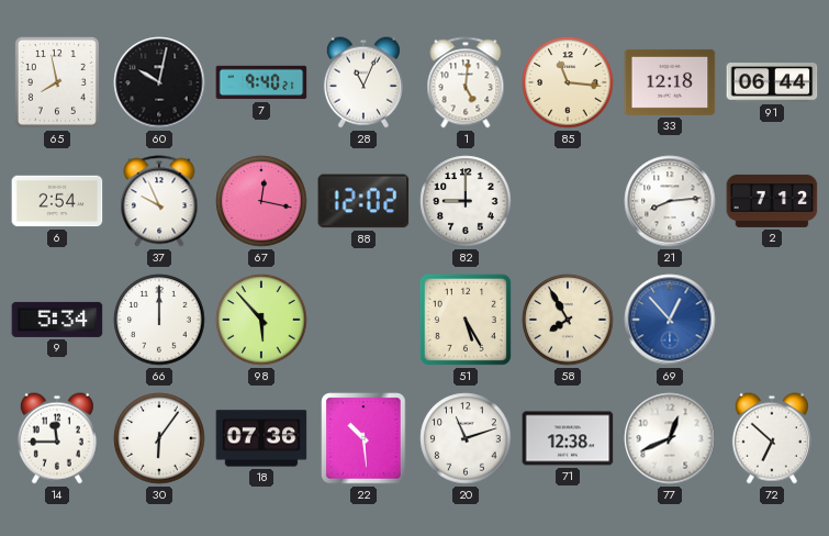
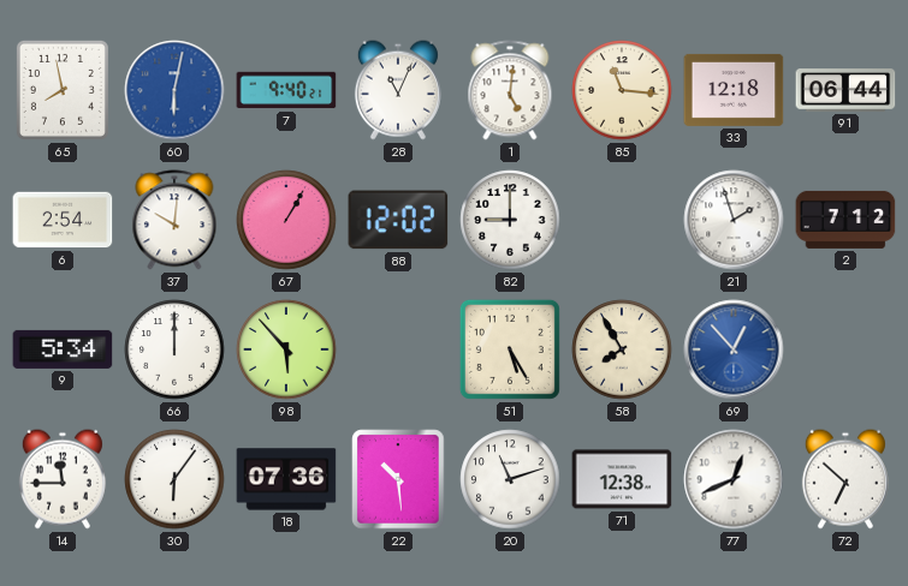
60: 10:02 -> 6:02
60 dial: black -> blue
37: 9:56 -> 10:01
67: 12:17 -> 1:05
21: 8:14 -> 1:57
